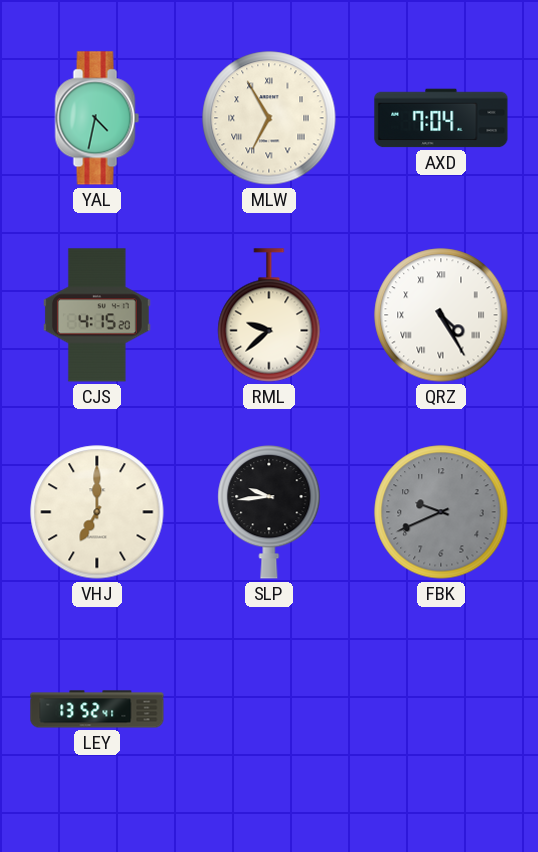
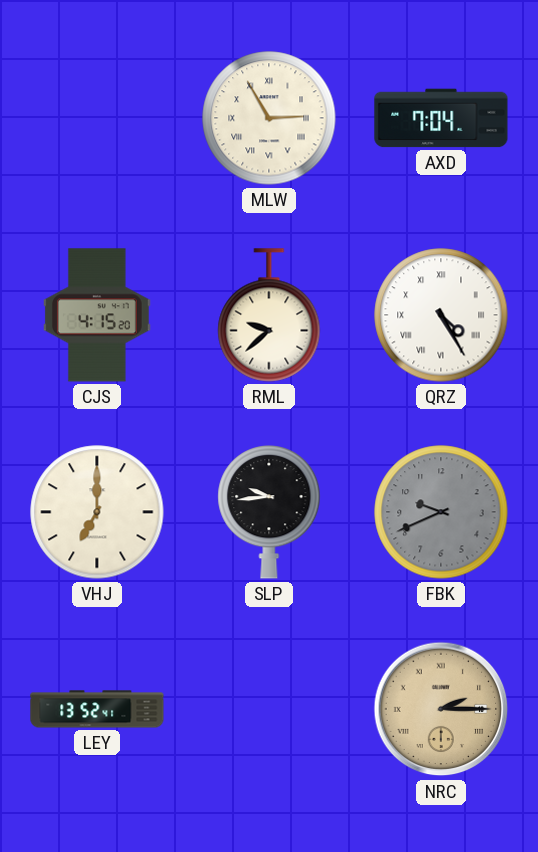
YAL: 4:32 -> none
MLW: 6:55 -> 2:55
NRC: none -> 2:15
